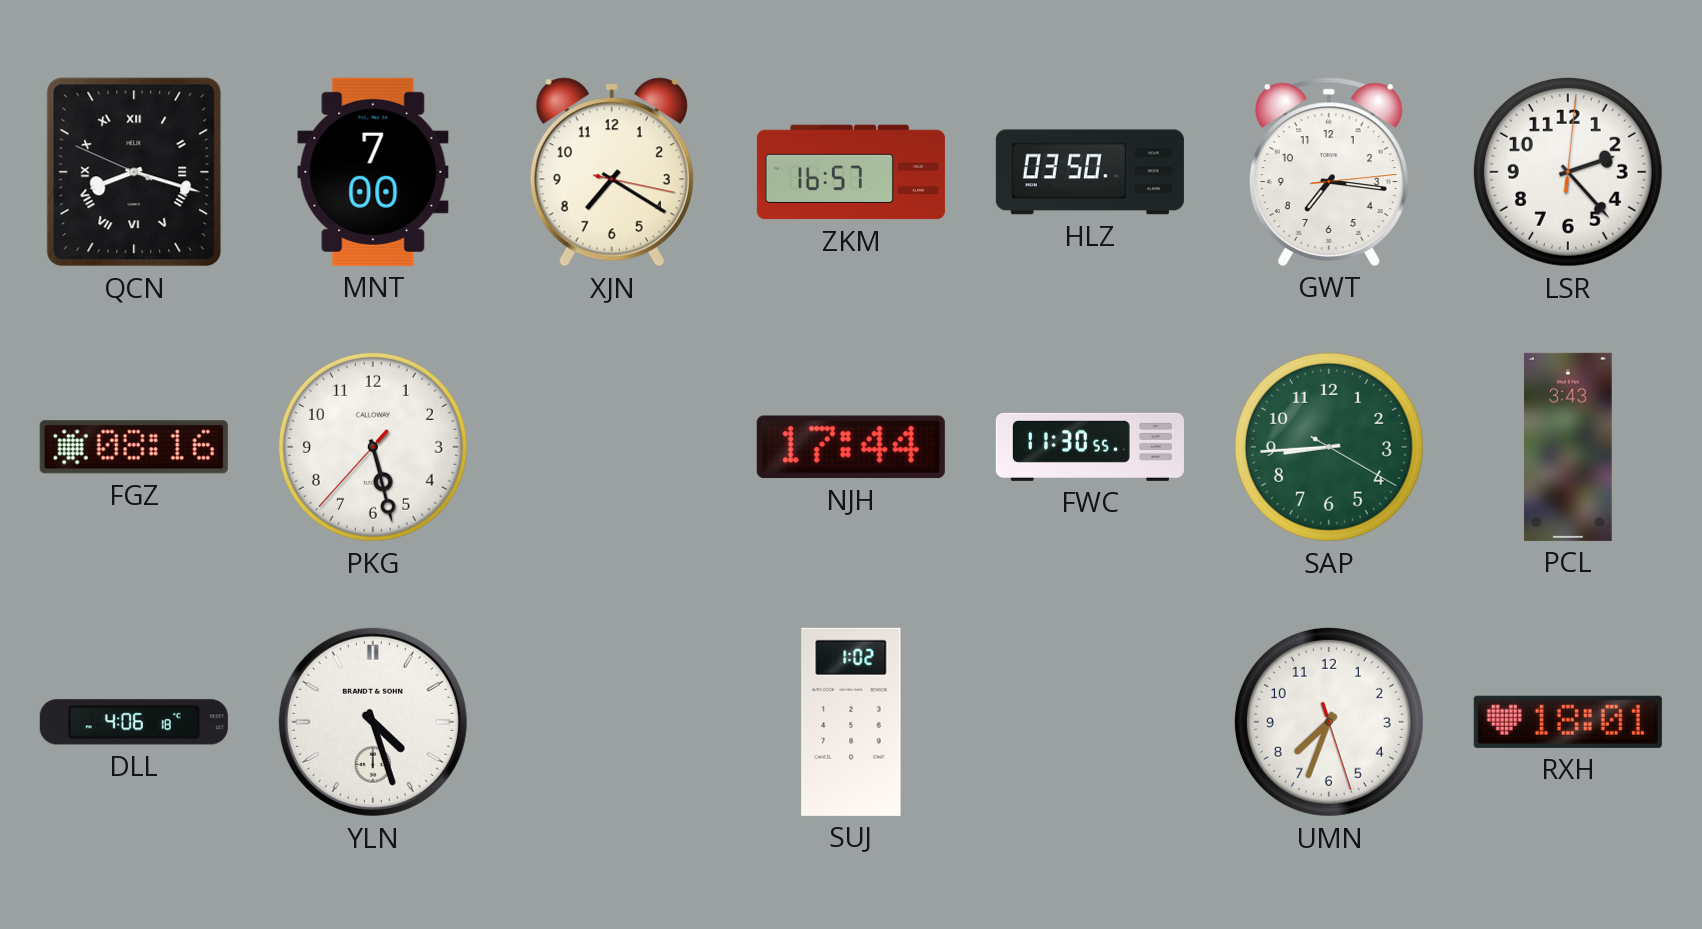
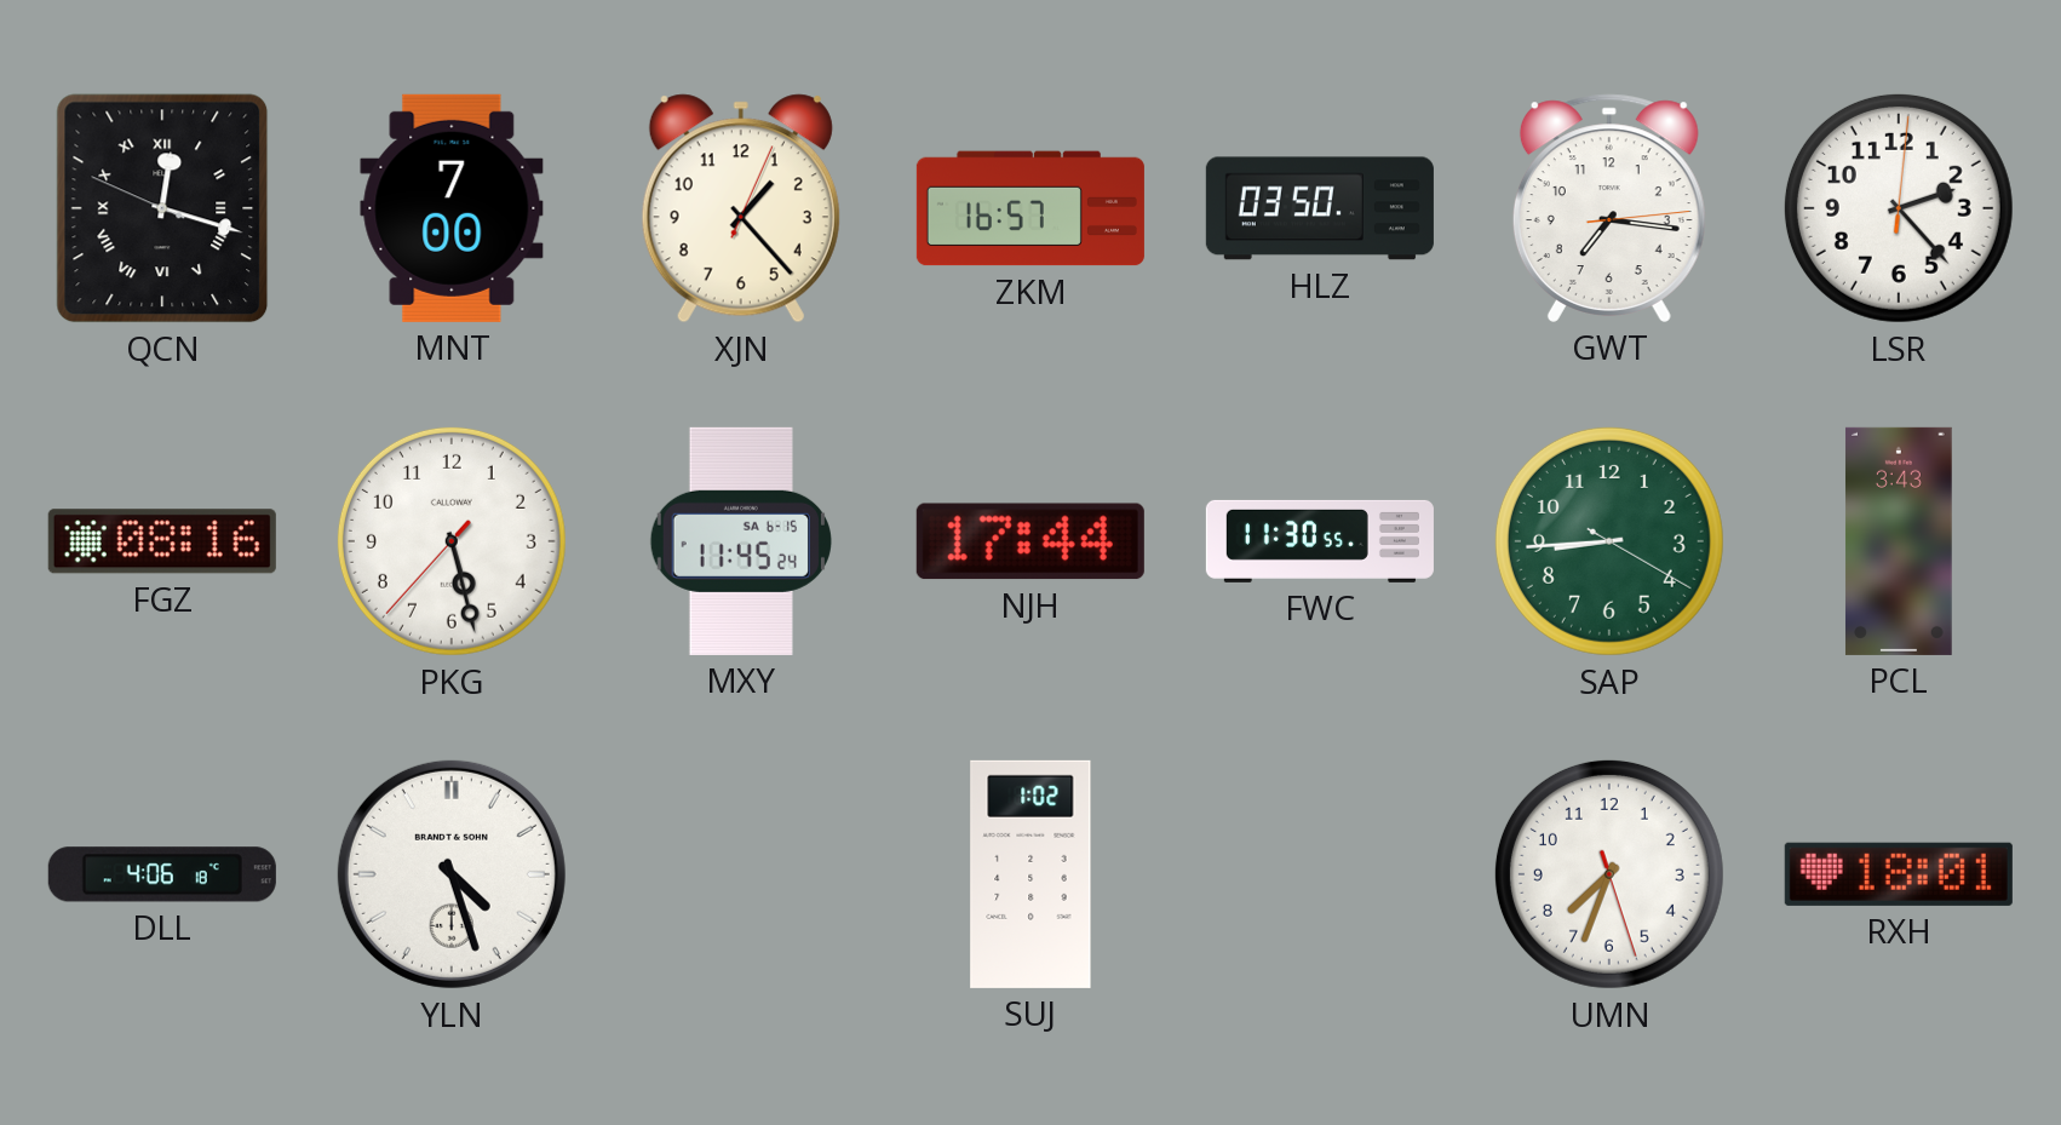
QCN: 8:17 -> 12:17
XJN: 7:20 -> 1:23
MXY: none -> 11:45
